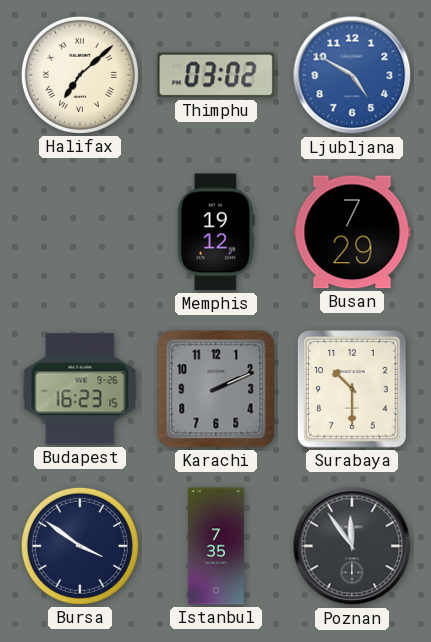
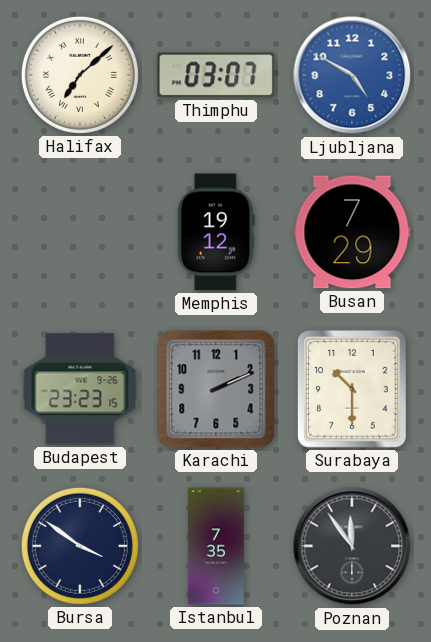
Thimphu: 03:02 -> 03:07
Budapest: 16:23 -> 23:23
